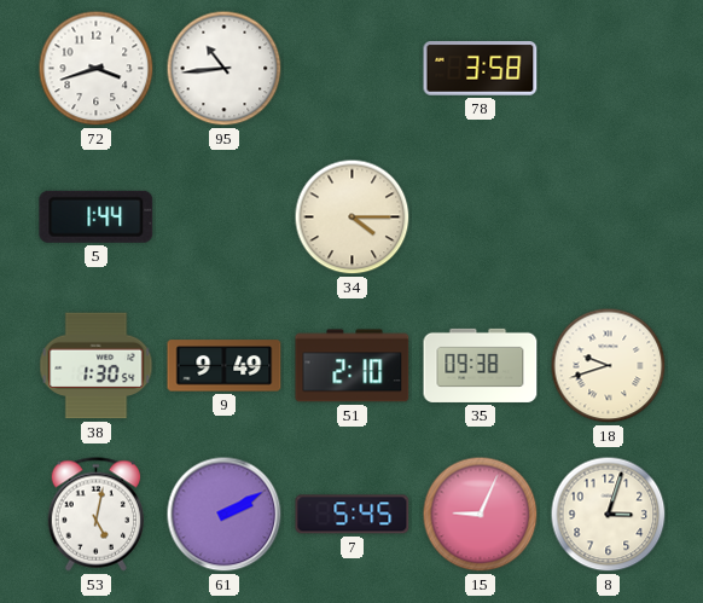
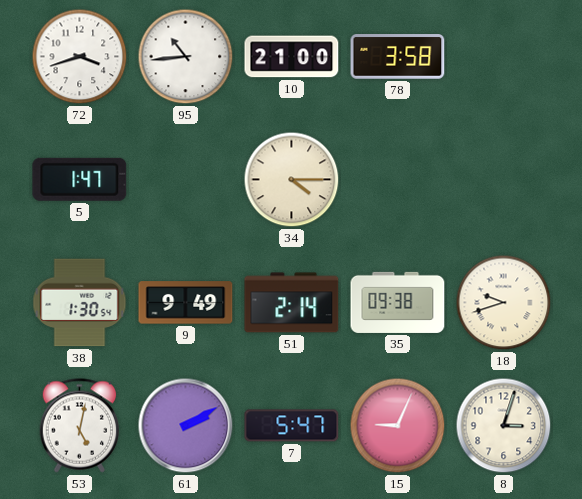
10: none -> 21:00
5: 1:44 -> 1:47
51: 2:10 -> 2:14
7: 5:45 -> 5:47
